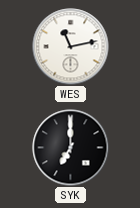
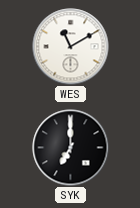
WES: 11:13 -> 11:10
